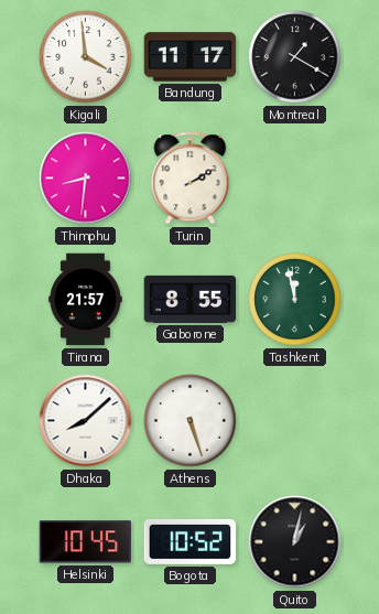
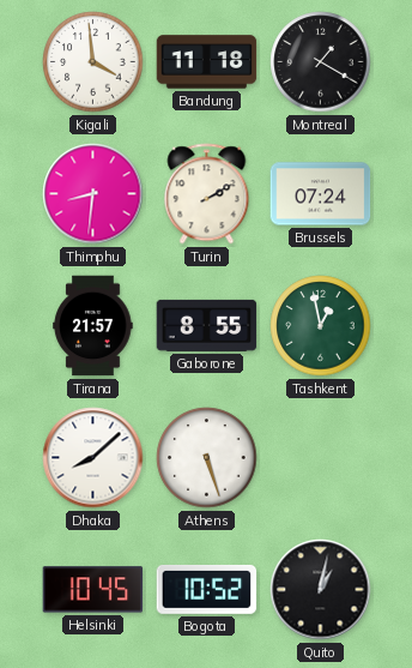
Bandung: 11:17 -> 11:18
Brussels: none -> 07:24
Tashkent: 11:58 -> 12:58
